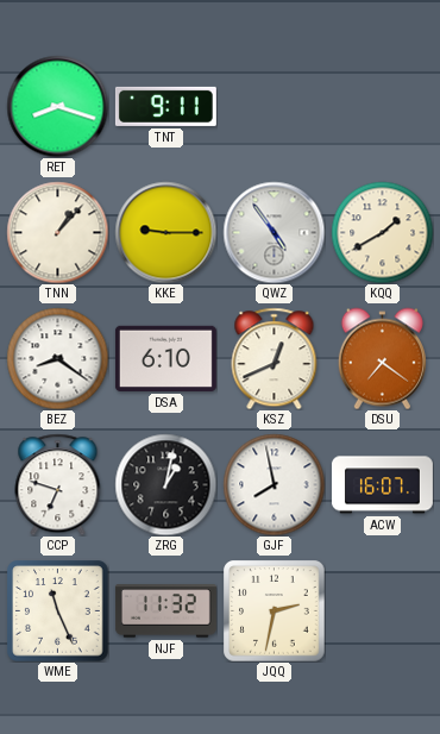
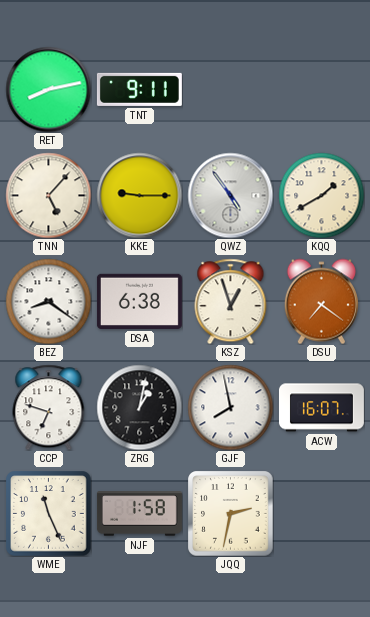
RET: 8:18 -> 8:13
TNN: 1:07 -> 5:07
DSA: 6:10 -> 6:38
KSZ: 12:41 -> 12:57
NJF: 11:32 -> 1:58
